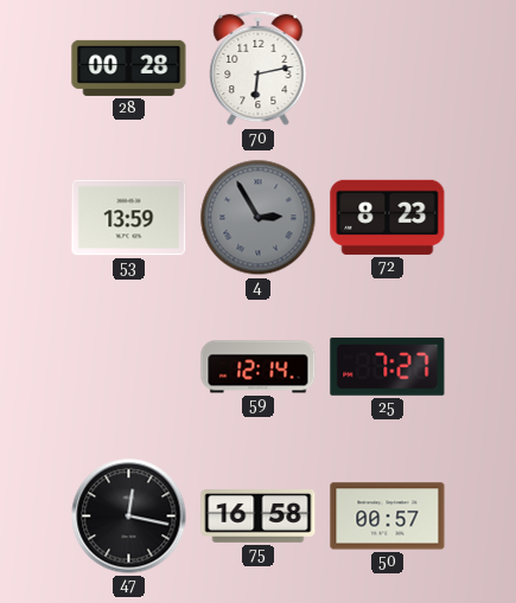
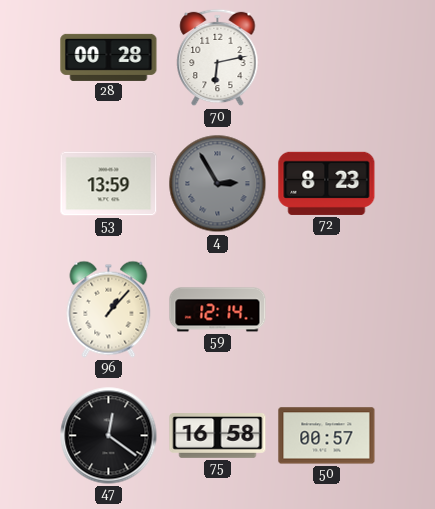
96: none -> 1:07
25: 7:27 -> none
47: 12:17 -> 12:21
